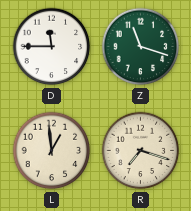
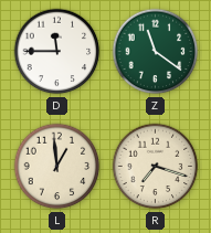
Z: 11:18 -> 11:21
